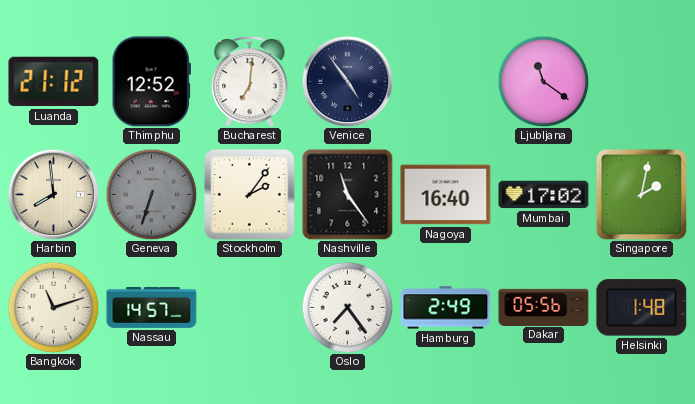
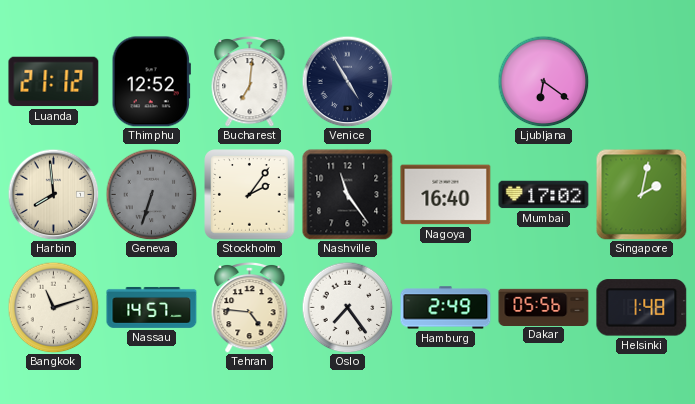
Venice: 4:54 -> 4:55
Ljubljana: 11:21 -> 6:21
Tehran: none -> 4:46
